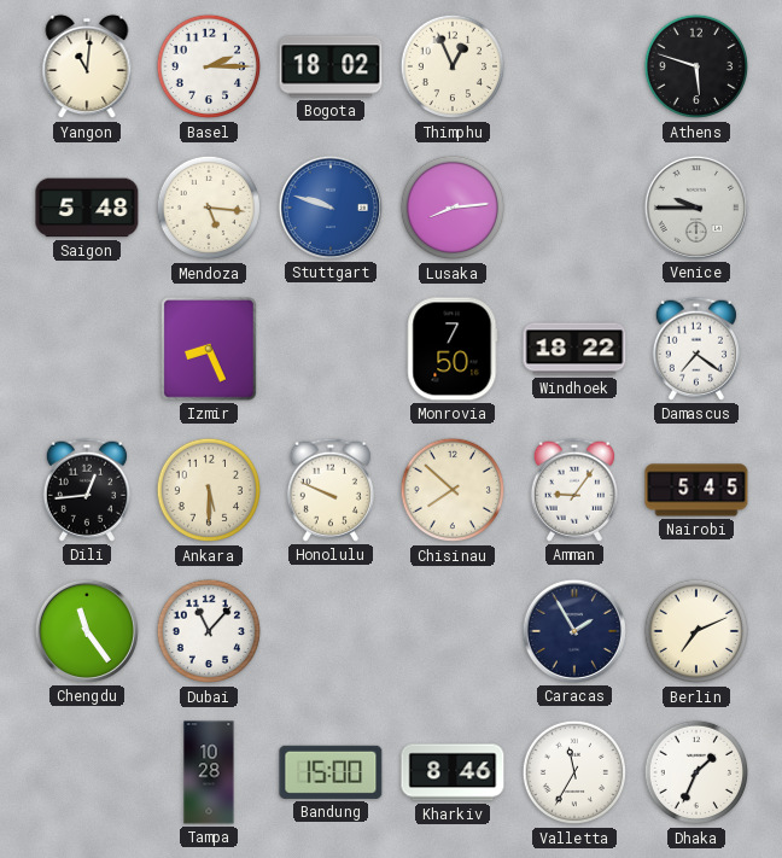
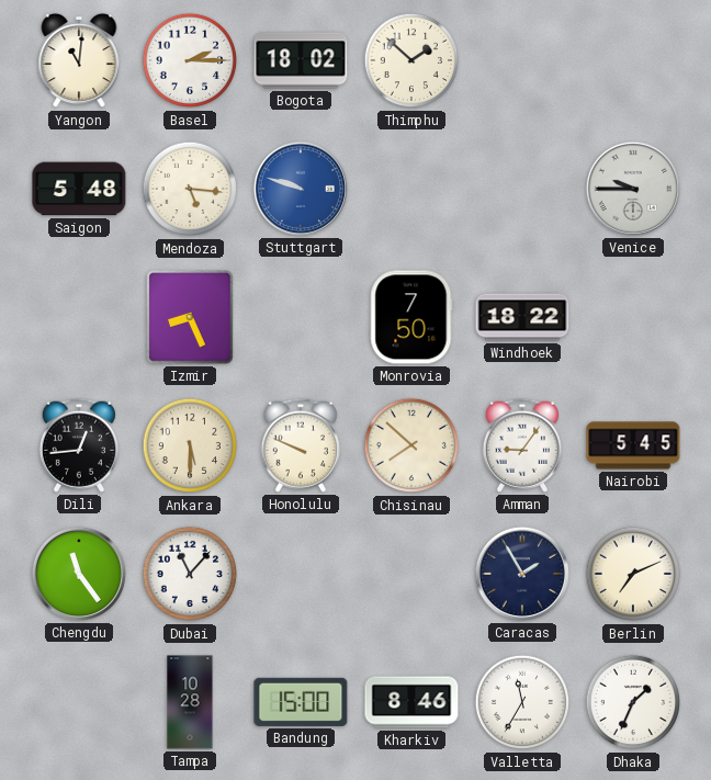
Thimphu: 12:56 -> 1:52
Athens: 5:48 -> none
Lusaka: 8:14 -> none
Damascus: 7:21 -> none
